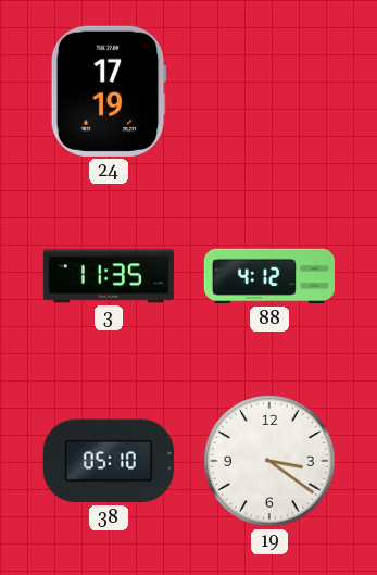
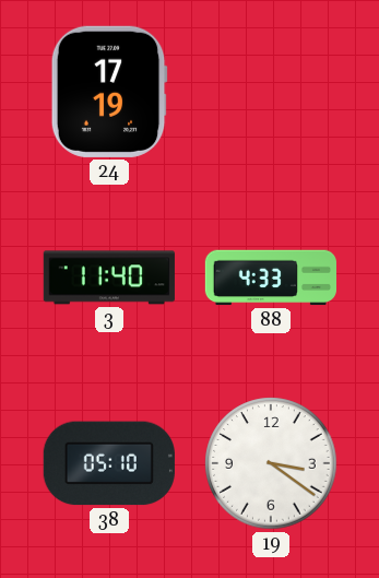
3: 11:35 -> 11:40
88: 4:12 -> 4:33
